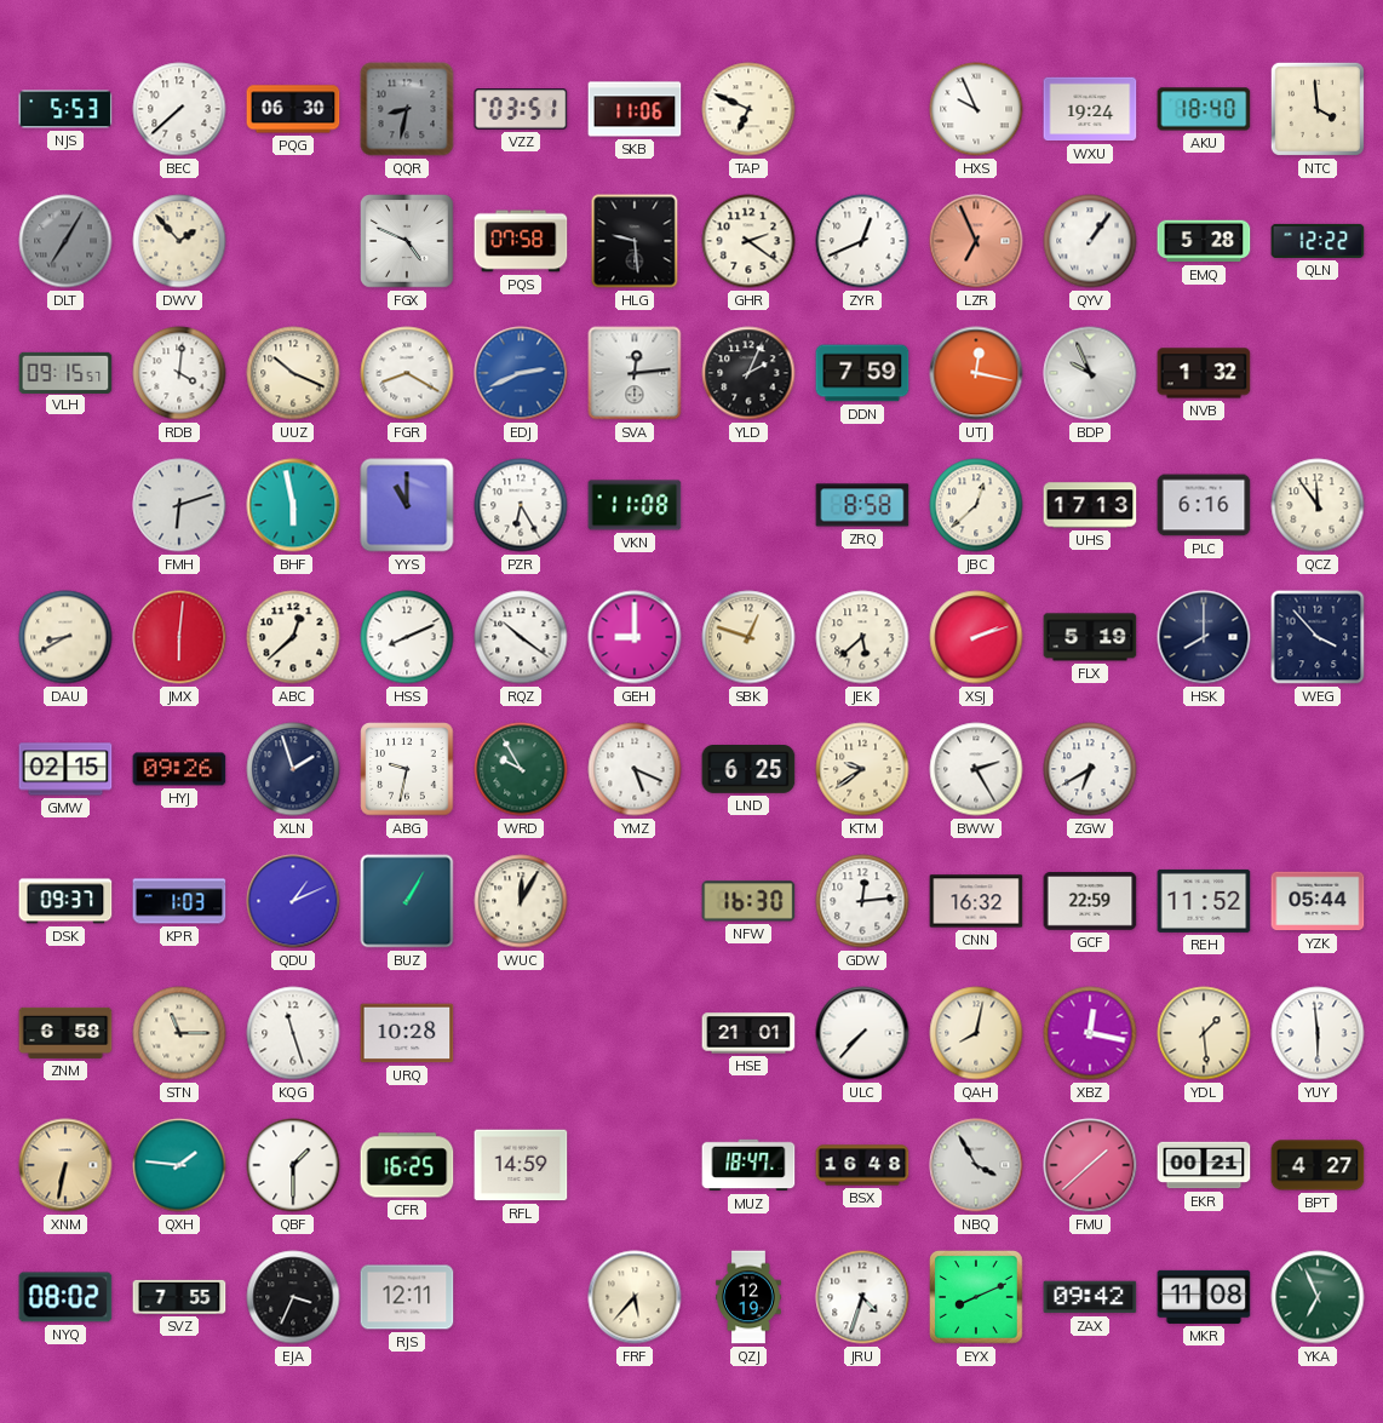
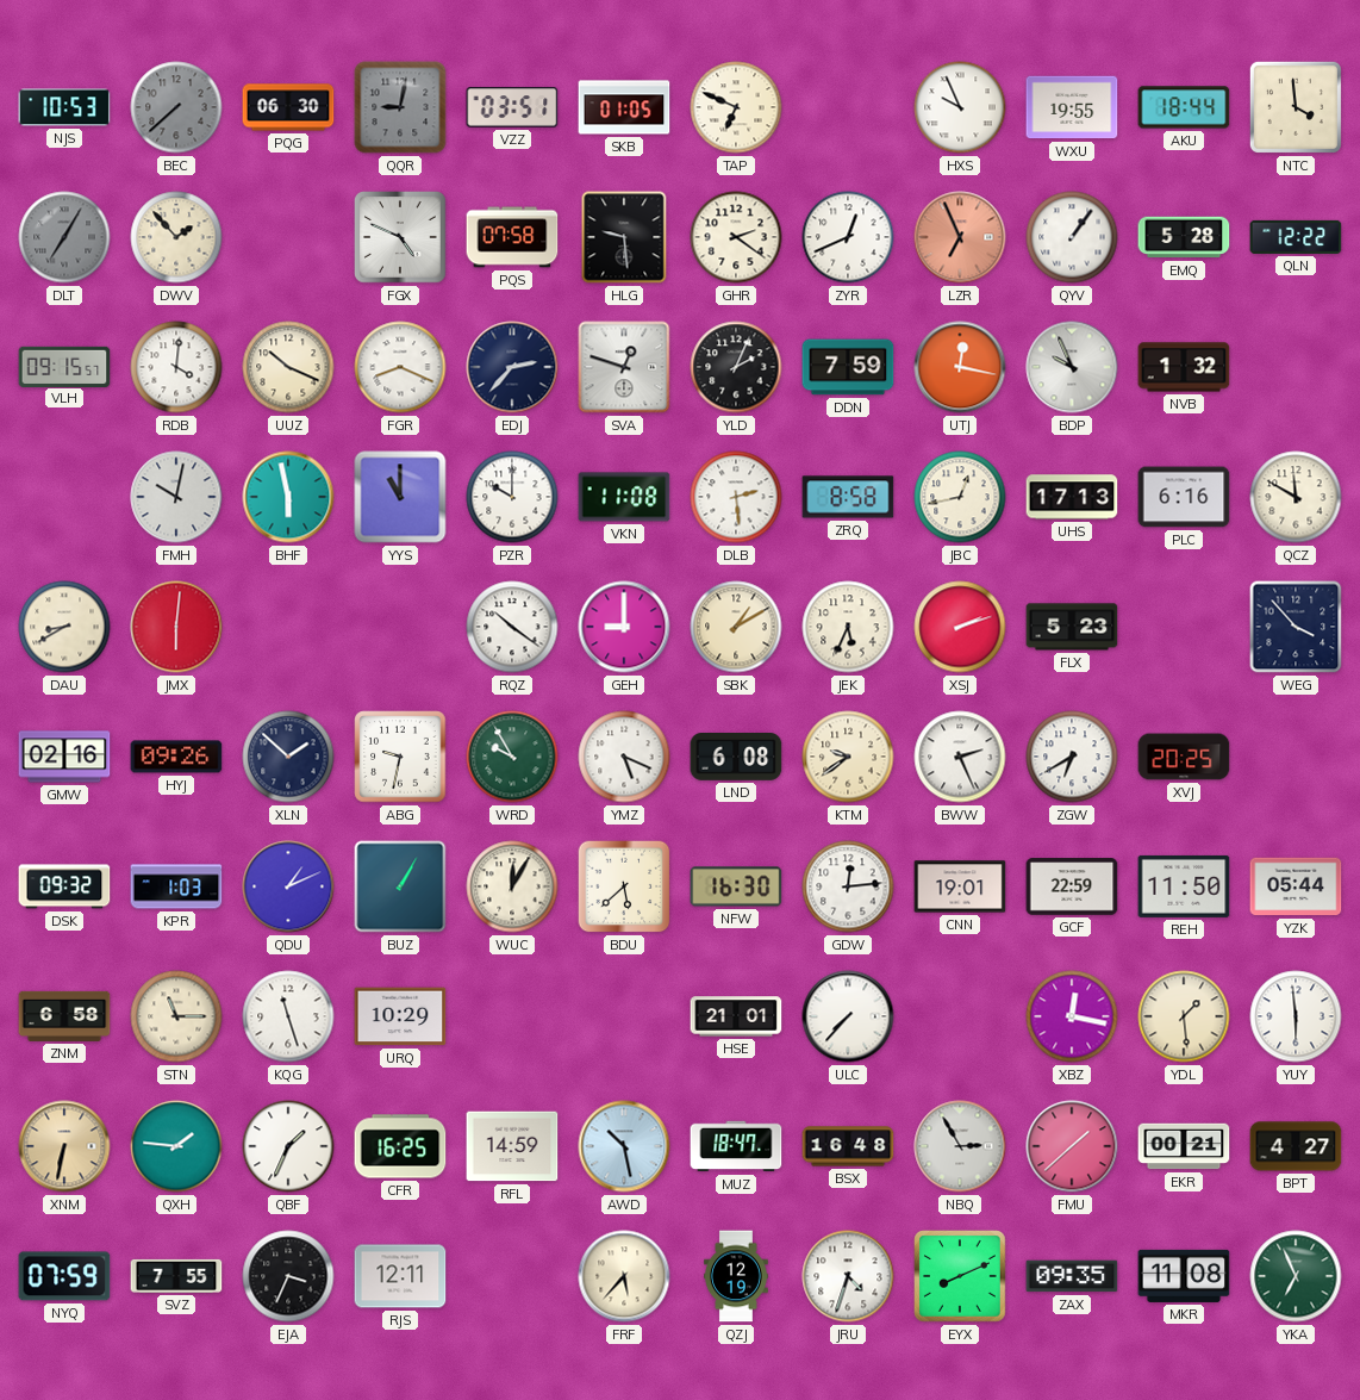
NJS: 5:53 -> 10:53
BEC dial: white -> grey
QQR: 8:32 -> 9:02
SKB: 11:06 -> 01:05
WXU: 19:24 -> 19:55
AKU: 18:40 -> 18:44
FGR: 8:20 -> 8:19
EDJ: 2:41 -> 2:37
EDJ dial: blue -> navy
SVA: 12:14 -> 12:48
FMH: 6:12 -> 10:02
PZR: 6:25 -> 10:00
DLB: none -> 2:29
JBC: 12:38 -> 12:43
QCZ: 11:54 -> 11:50
ABC: 12:38 -> none
HSS: 8:11 -> none
SBK: 12:48 -> 1:10
JEK: 5:38 -> 5:34
FLX: 5:19 -> 5:23
HSK: 8:00 -> none
GMW: 02:15 -> 02:16
XLN: 1:57 -> 1:52
LND: 6:25 -> 6:08
BWW: 2:25 -> 2:26
XVJ: none -> 20:25
DSK: 09:37 -> 09:32
BDU: none -> 5:38
CNN: 16:32 -> 19:01
REH: 11:52 -> 11:50
URQ: 10:28 -> 10:29
QAH: 8:02 -> none
QBF: 1:30 -> 1:34
AWD: none -> 10:28
NBQ: 3:55 -> 2:55
NYQ: 08:02 -> 07:59
ZAX: 09:42 -> 09:35
